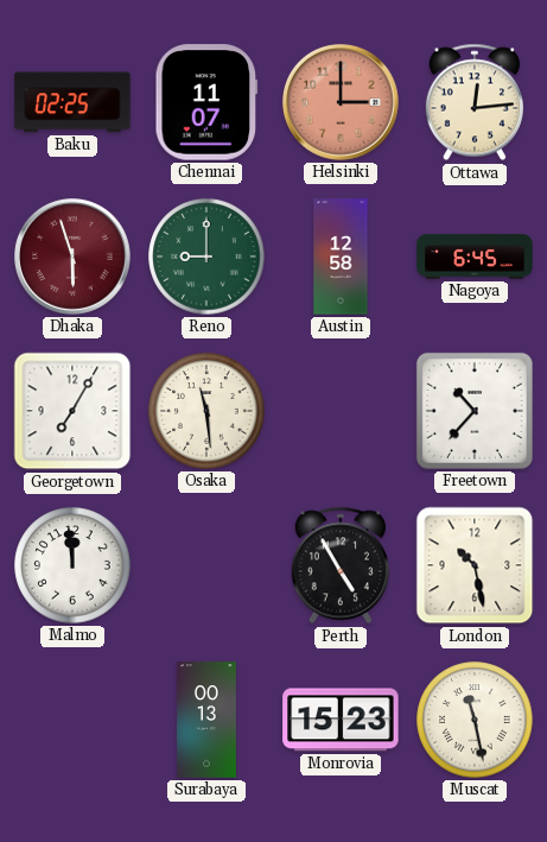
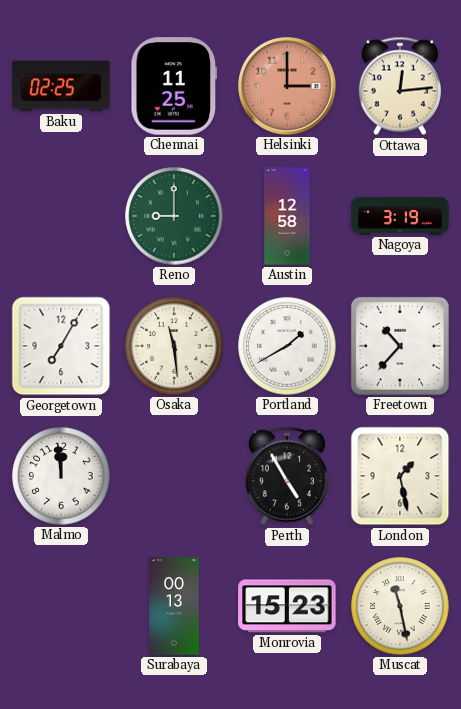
Chennai: 11:07 -> 11:25
Dhaka: 5:57 -> none
Nagoya: 6:45 -> 3:19
Portland: none -> 1:40
London: 10:28 -> 1:28
